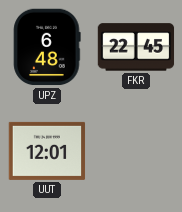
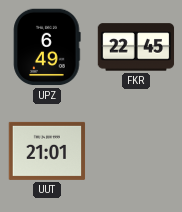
UPZ: 6:48 -> 6:49
UUT: 12:01 -> 21:01
